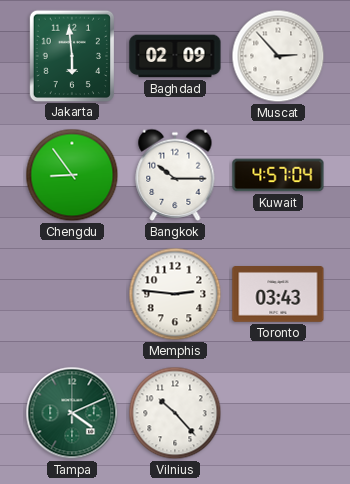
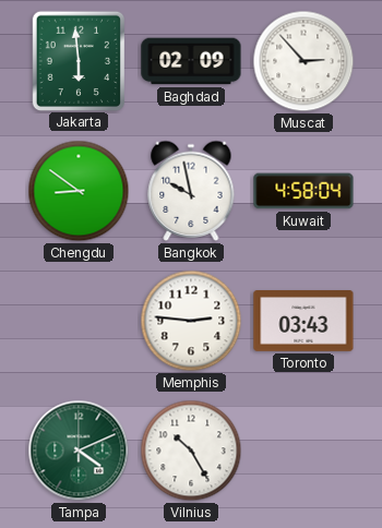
Chengdu: 8:54 -> 8:51
Bangkok: 10:15 -> 9:58
Kuwait: 4:57 -> 4:58
Vilnius: 10:23 -> 10:25
